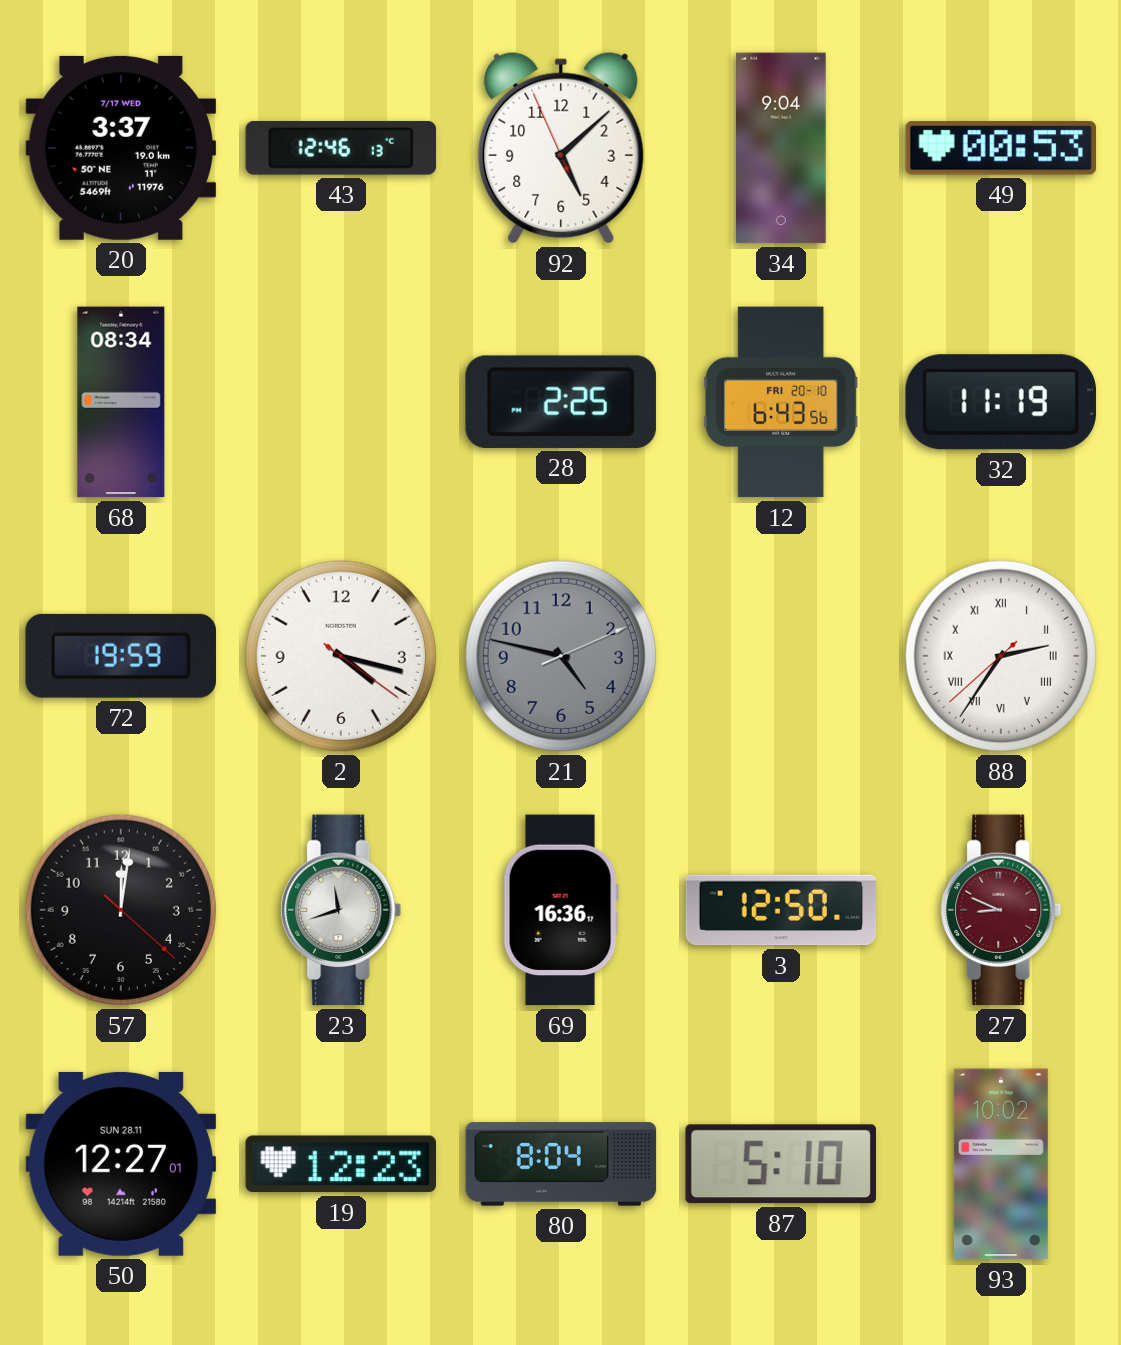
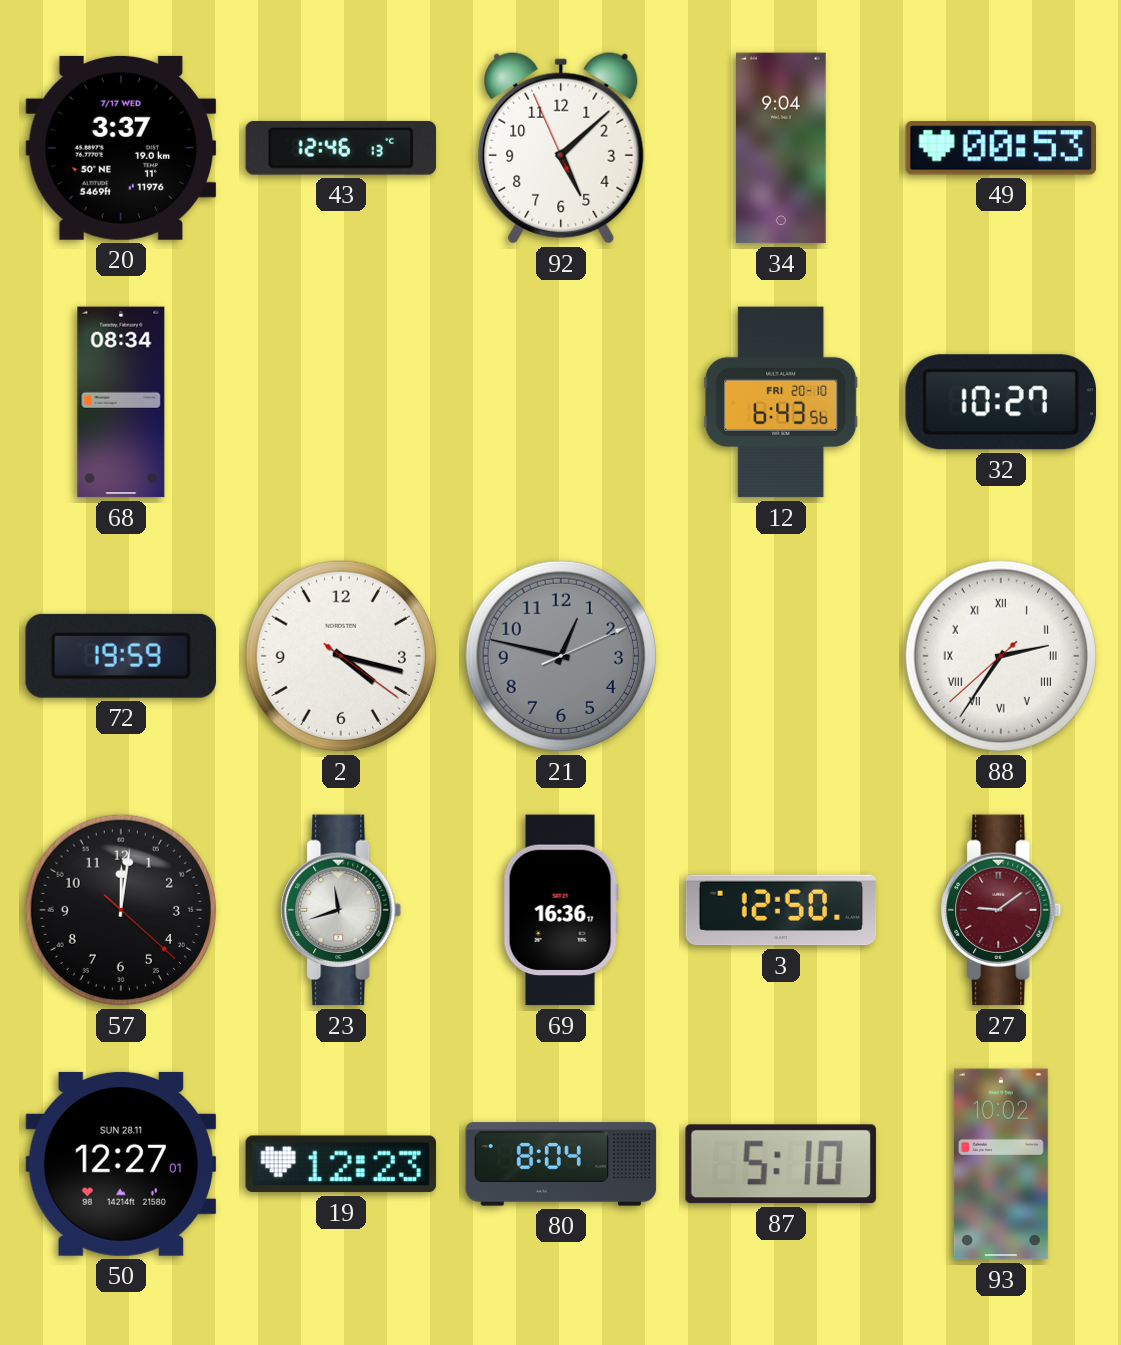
28: 2:25 -> none
32: 11:19 -> 10:27
21: 4:47 -> 12:47
27: 8:49 -> 9:09
